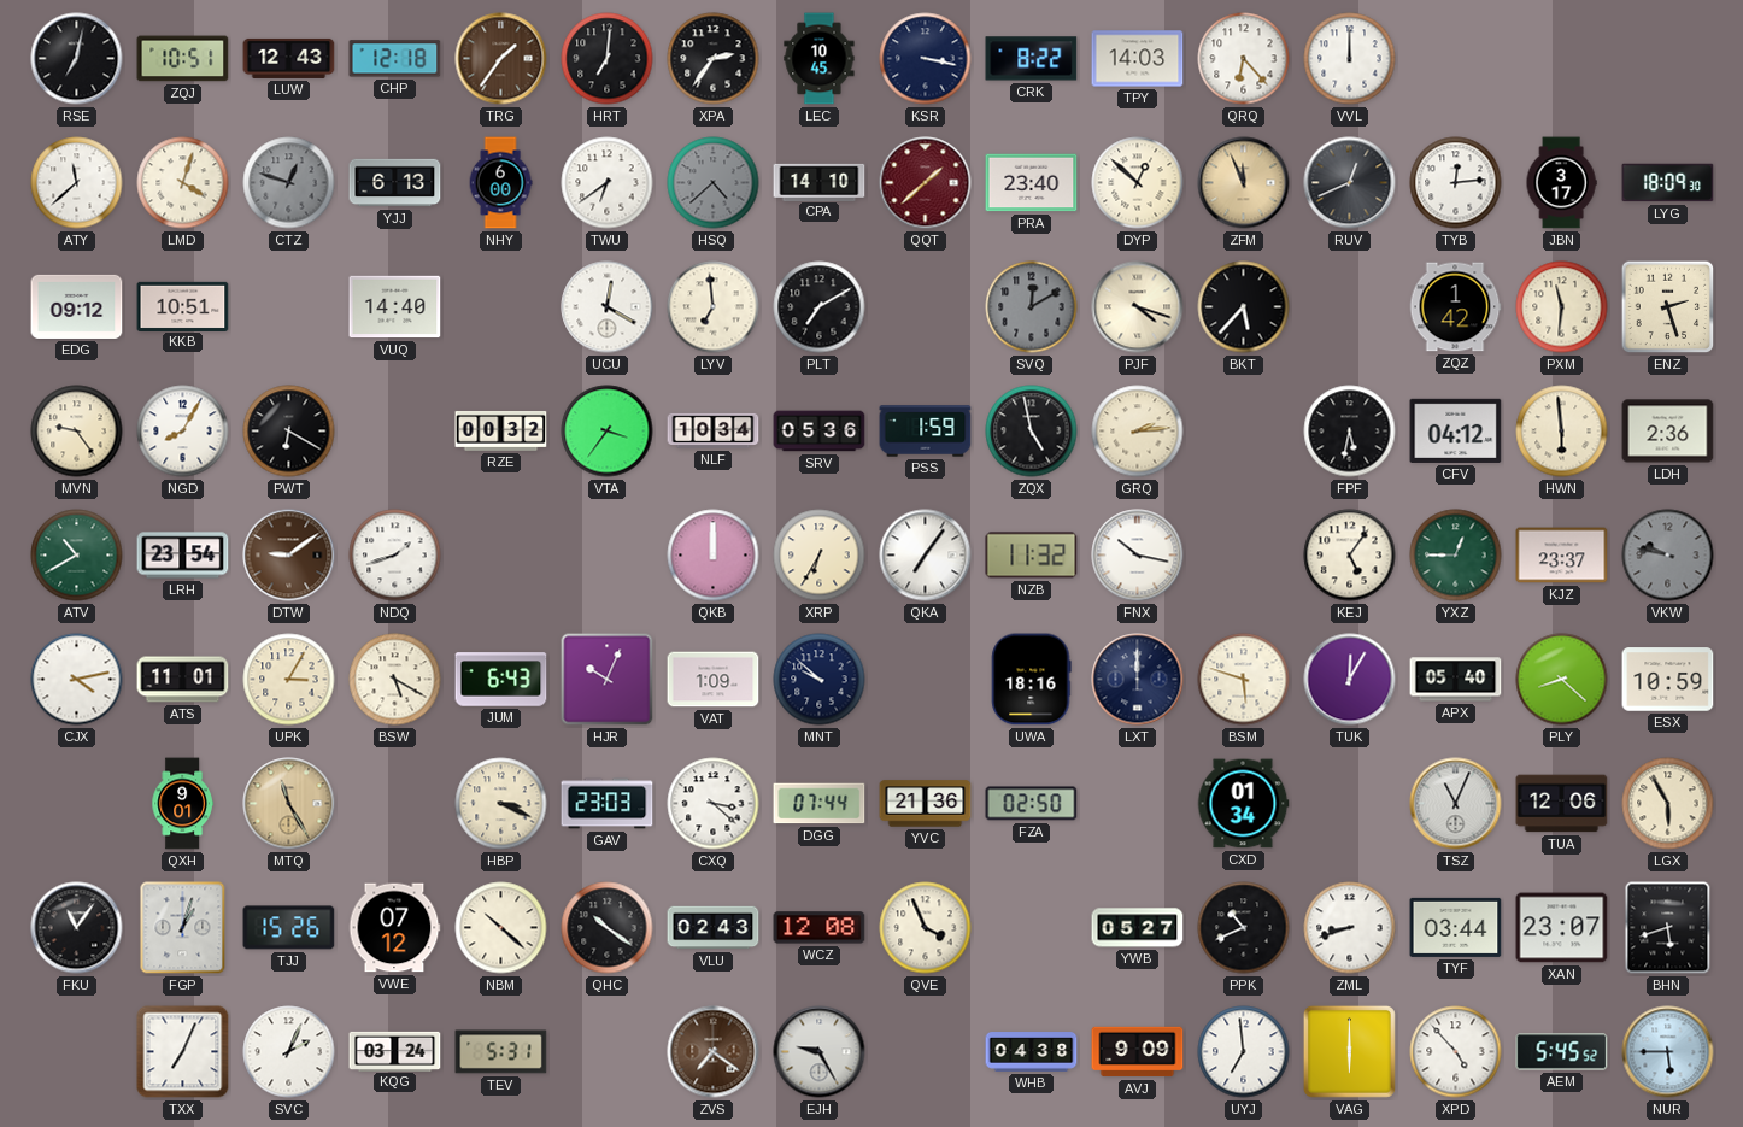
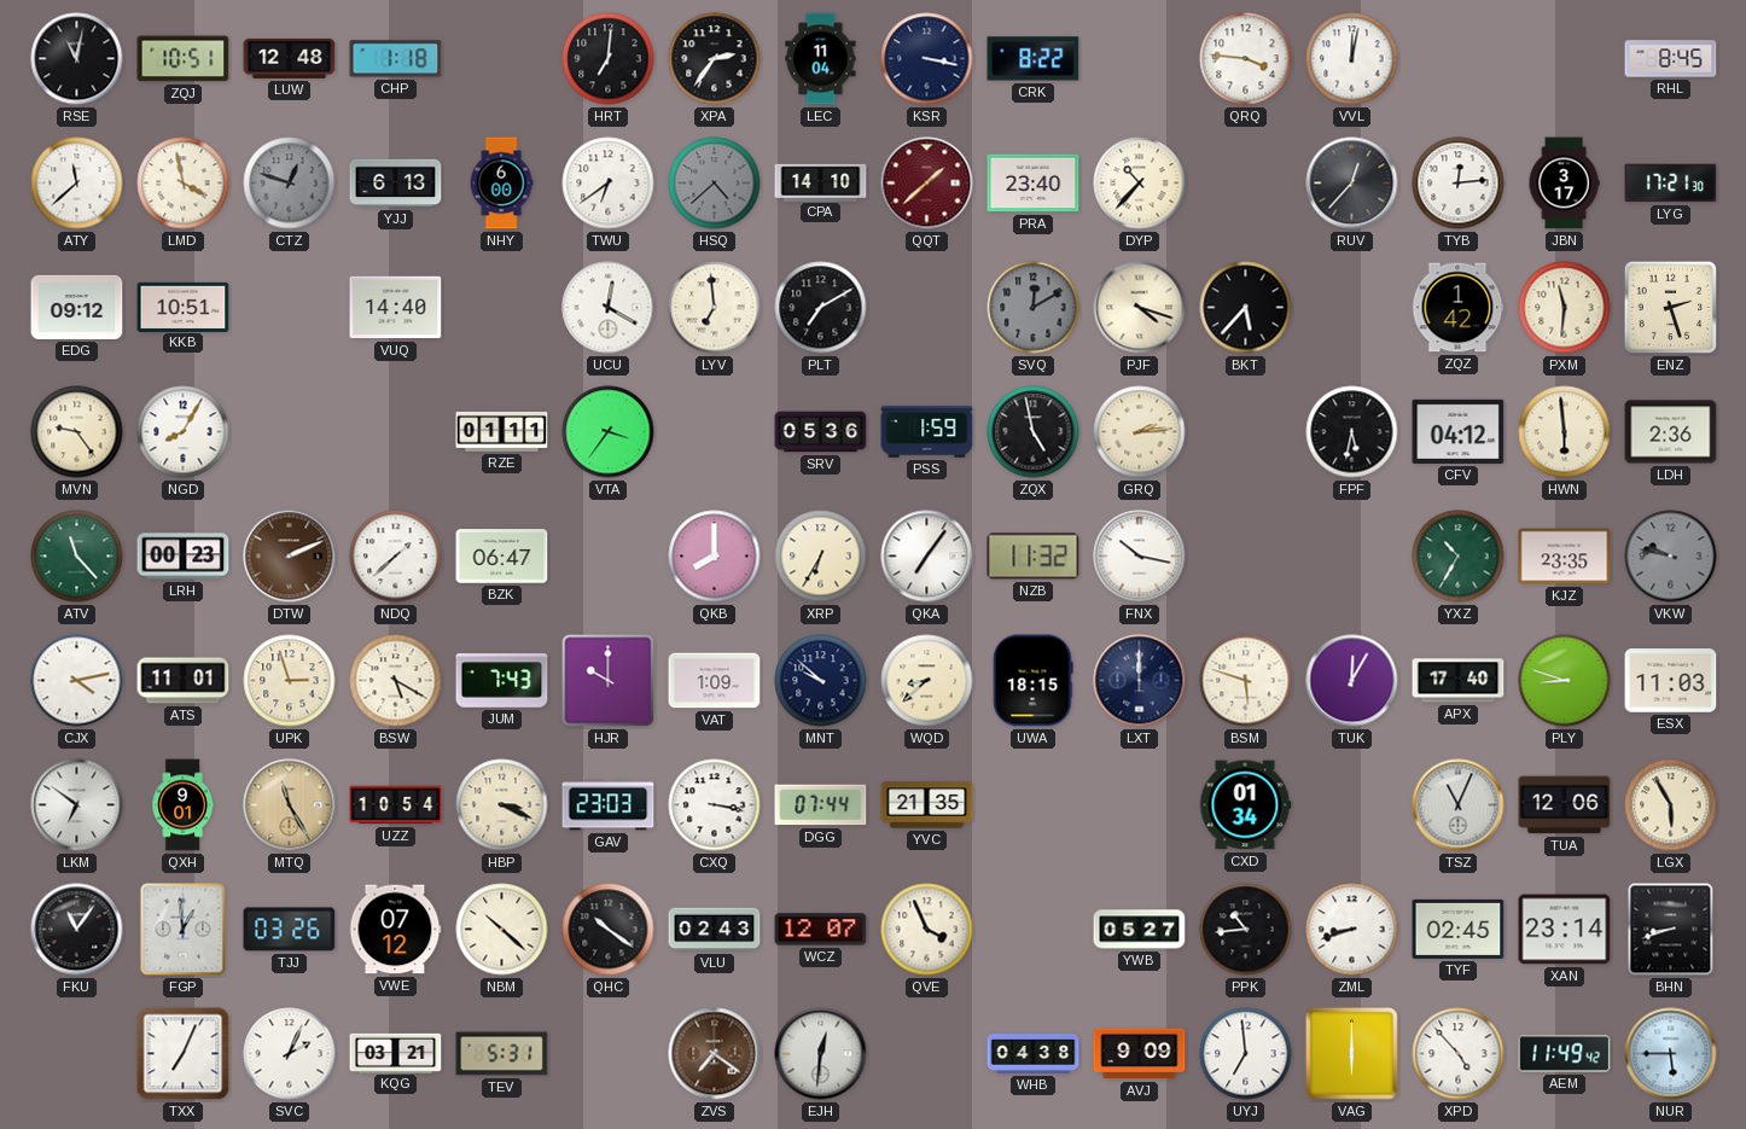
RSE: 7:02 -> 11:02
LUW: 12:43 -> 12:48
CHP: 12:18 -> 1:18
TRG: 1:36 -> none
LEC: 10:45 -> 11:04
TPY: 14:03 -> none
QRQ: 6:23 -> 3:46
VVL: 12:00 -> 12:02
RHL: none -> 8:45
LMD: 4:03 -> 3:58
DYP: 12:52 -> 10:37
ZFM: 11:56 -> none
RUV: 12:41 -> 12:37
LYG: 18:09 -> 17:21
PWT: 6:20 -> none
RZE: 00:32 -> 01:11
NLF: 10:34 -> none
ATV: 10:40 -> 11:23
LRH: 23:54 -> 00:23
DTW: 9:09 -> 2:11
NDQ: 1:42 -> 1:38
BZK: none -> 06:47
QKB: 12:00 -> 8:00
KEJ: 5:06 -> none
YXZ: 12:45 -> 10:35
KJZ: 23:37 -> 23:35
UPK: 3:05 -> 2:57
JUM: 6:43 -> 7:43
HJR: 10:04 -> 10:00
WQD: none -> 8:38
UWA: 18:16 -> 18:15
APX: 05:40 -> 17:40
PLY: 8:22 -> 8:48
ESX: 10:59 -> 11:03
LKM: none -> 6:51
UZZ: none -> 10:54
CXQ: 3:22 -> 3:17
YVC: 21:36 -> 21:35
FZA: 02:50 -> none
FGP: 1:03 -> 12:59
TJJ: 15:26 -> 03:26
WCZ: 12:08 -> 12:07
PPK: 10:41 -> 10:44
TYF: 03:44 -> 02:45
XAN: 23:07 -> 23:14
BHN: 5:42 -> 8:42
KQG: 03:24 -> 03:21
EJH: 9:25 -> 12:31
AEM: 5:45 -> 11:49
